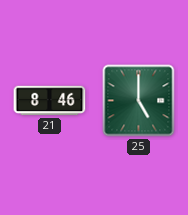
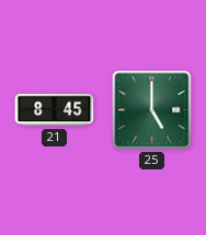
21: 8:46 -> 8:45
